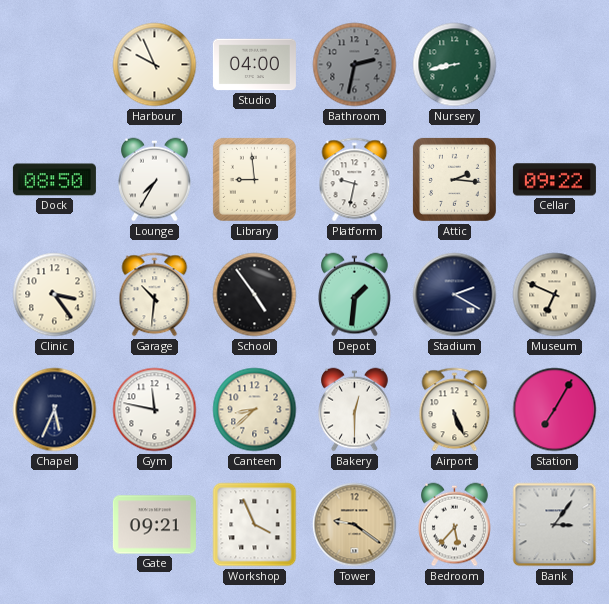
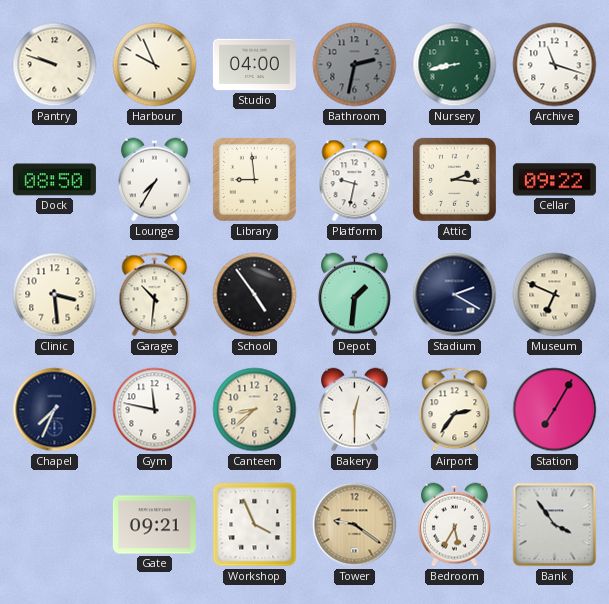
Pantry: none -> 9:48
Archive: none -> 11:18
Clinic: 3:24 -> 3:29
Chapel: 5:34 -> 7:34
Airport: 5:26 -> 2:36
Bedroom: 5:37 -> 5:35
Bank: 3:06 -> 3:54
